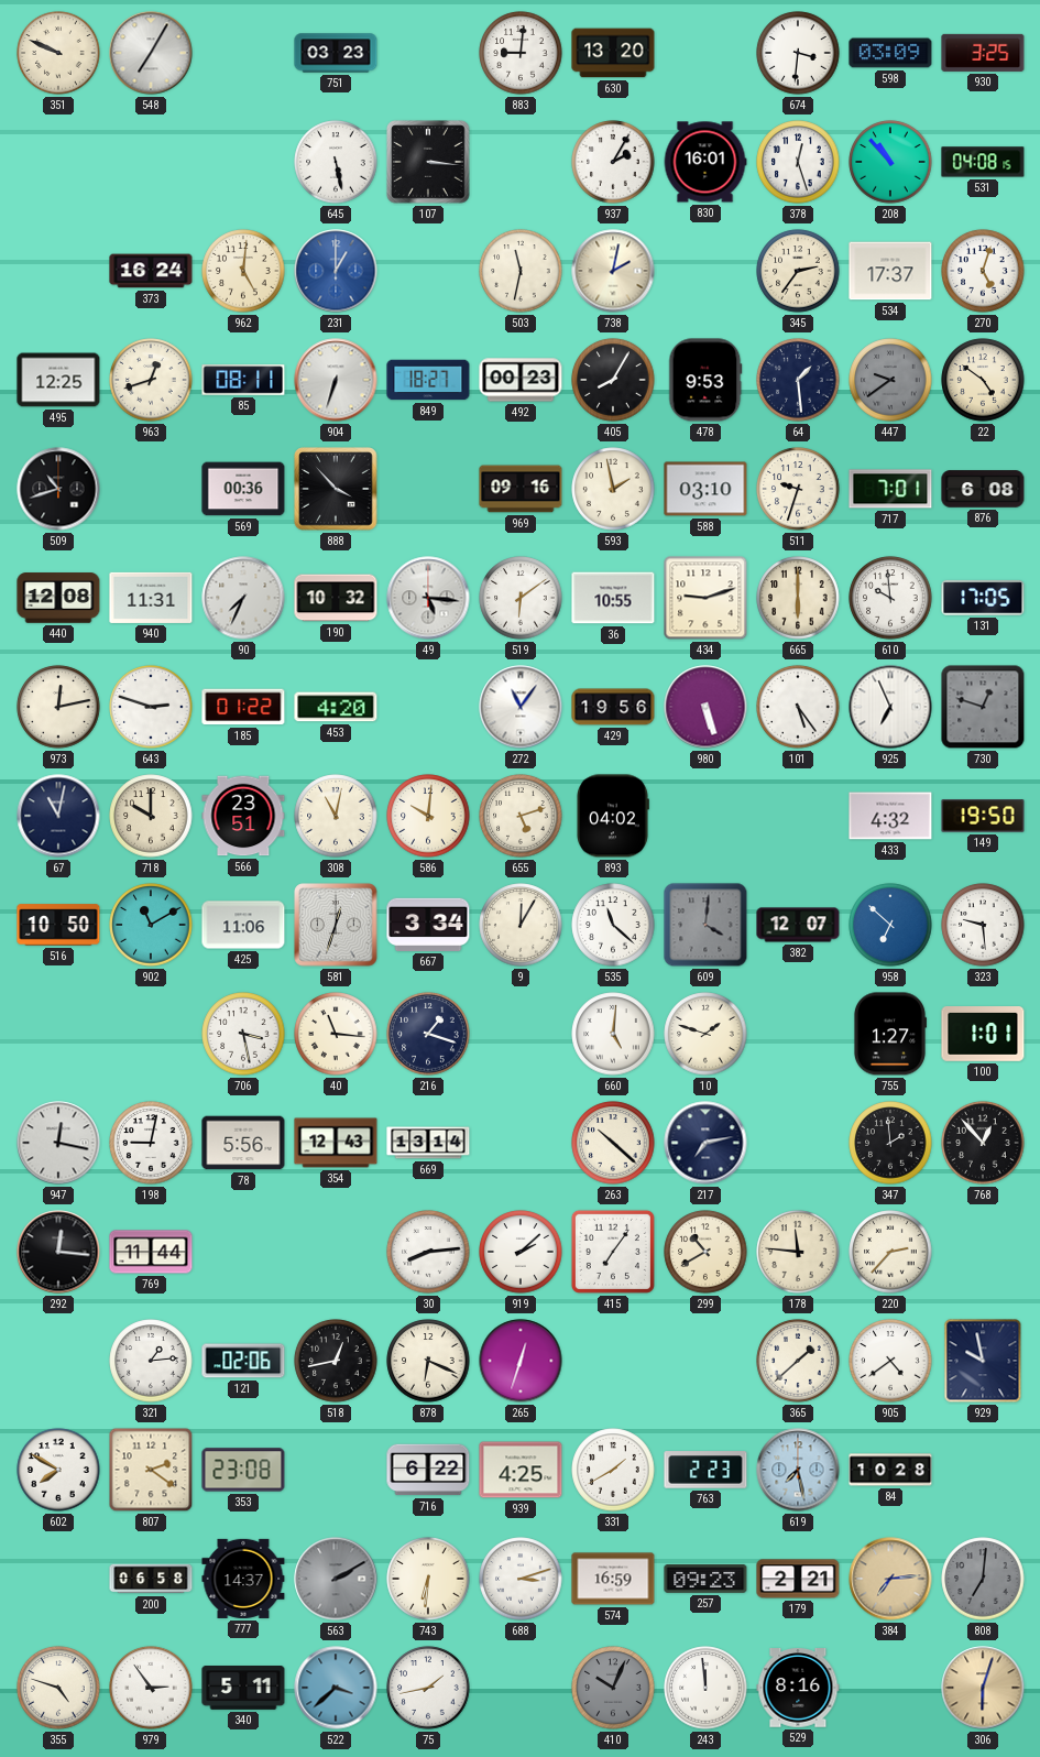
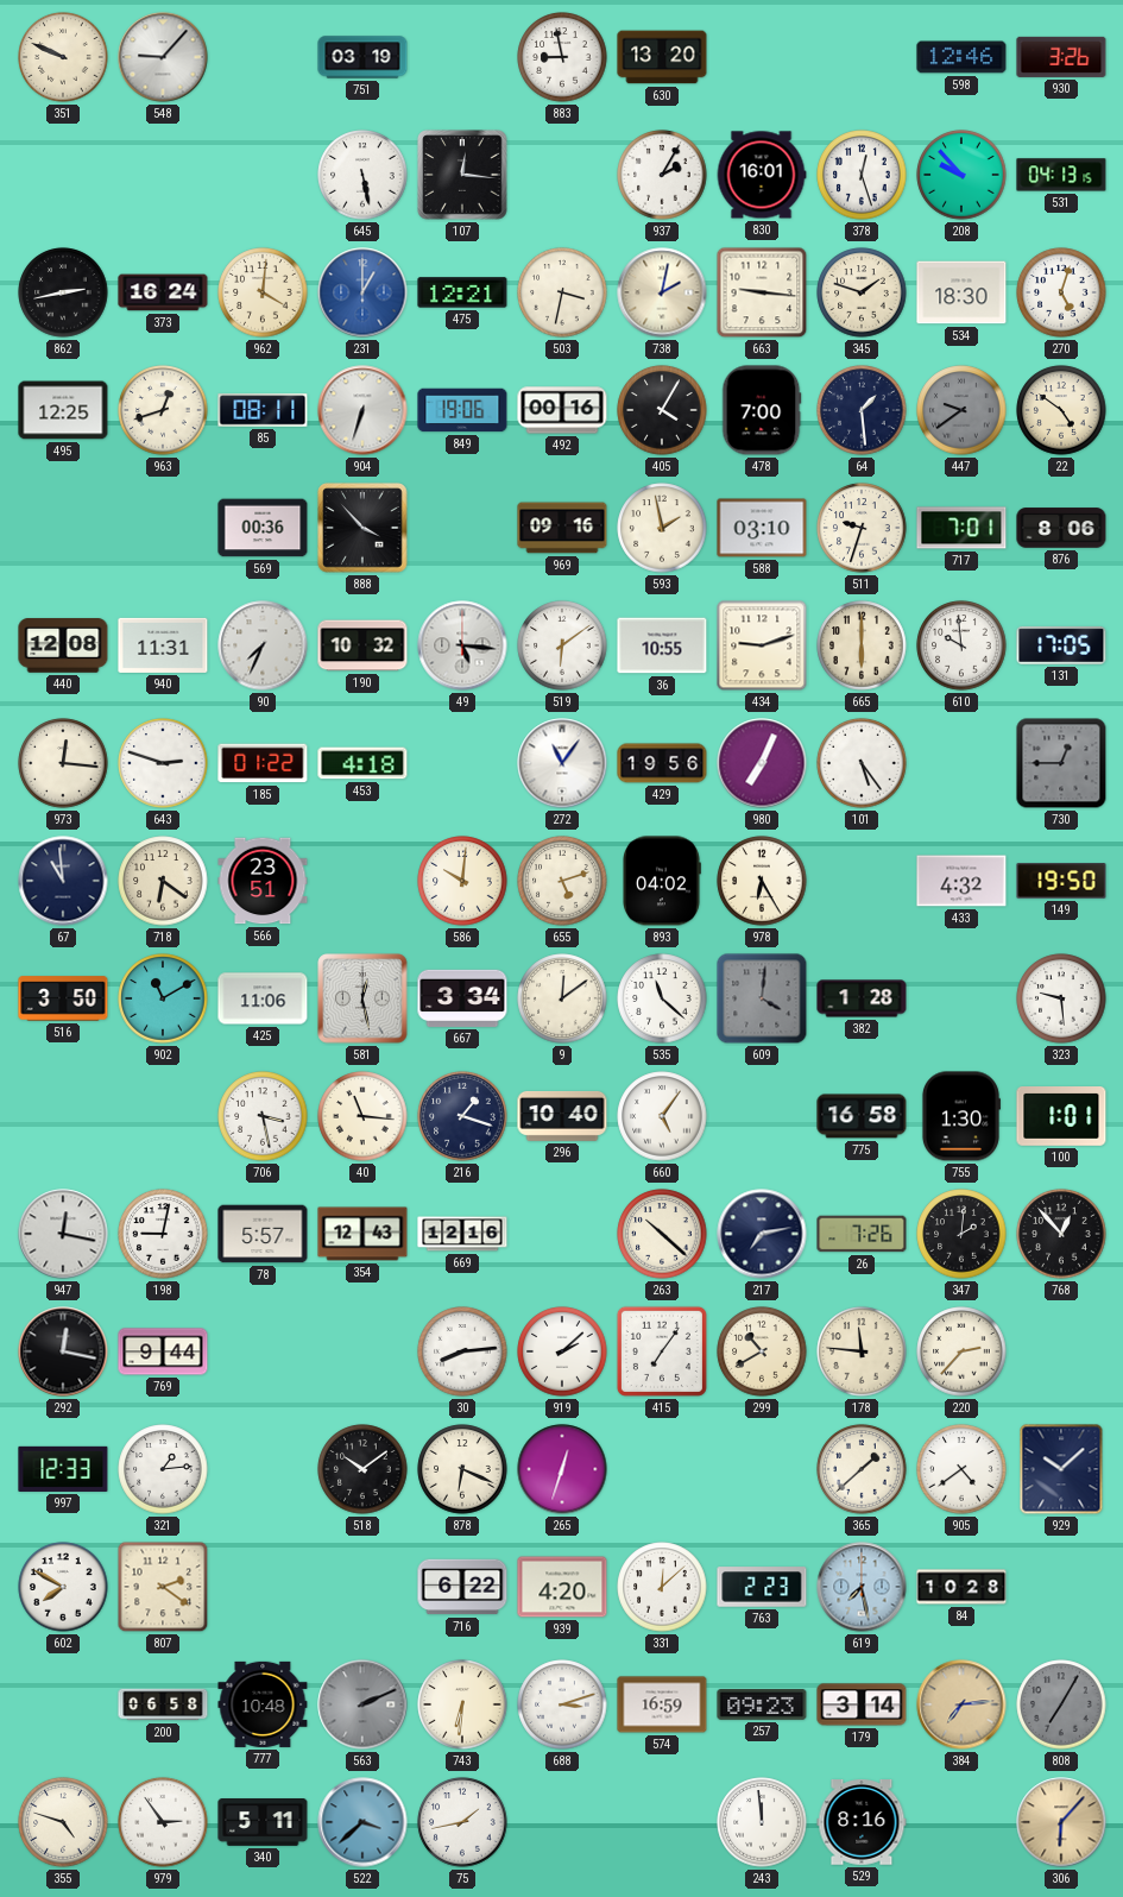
548: 7:05 -> 9:07
751: 03:23 -> 03:19
883: 9:01 -> 8:58
674: 3:31 -> none
598: 03:09 -> 12:46
930: 3:25 -> 3:26
107: 3:16 -> 12:16
208: 10:53 -> 9:53
531: 04:08 -> 04:13
862: none -> 2:43
962: 5:01 -> 4:01
475: none -> 12:21
503: 11:32 -> 3:32
663: none -> 9:16
345: 2:36 -> 1:48
534: 17:37 -> 18:30
849: 18:27 -> 19:06
492: 00:23 -> 00:16
405: 8:05 -> 4:05
478: 9:53 -> 7:00
509: 10:42 -> none
876: 6:08 -> 8:06
973: 12:13 -> 12:16
453: 4:20 -> 4:18
980: 5:27 -> 7:04
925: 6:56 -> none
730: 12:48 -> 12:45
67: 11:02 -> 10:59
718: 10:00 -> 6:21
308: 11:02 -> none
978: none -> 6:25
516: 10:50 -> 3:50
581: 12:33 -> 12:28
9: 12:05 -> 12:09
382: 12:07 -> 1:28
958: 6:52 -> none
296: none -> 10:40
660: 5:01 -> 5:06
10: 1:48 -> none
775: none -> 16:58
755: 1:27 -> 1:30
78: 5:56 -> 5:57
669: 13:14 -> 12:16
26: none -> 7:26
347: 1:59 -> 2:01
292: 12:16 -> 12:17
769: 11:44 -> 9:44
997: none -> 12:33
121: 02:06 -> none
518: 12:43 -> 10:09
929: 9:58 -> 10:08
353: 23:08 -> none
939: 4:25 -> 4:20
331: 1:40 -> 12:08
777: 14:37 -> 10:48
563: 2:10 -> 2:11
179: 2:21 -> 3:14
808: 7:01 -> 7:05
410: 10:04 -> none
306: 6:03 -> 6:07
